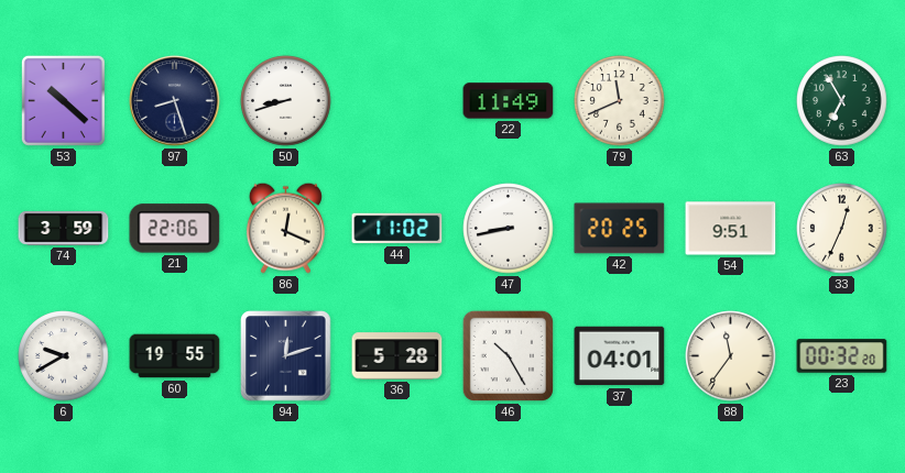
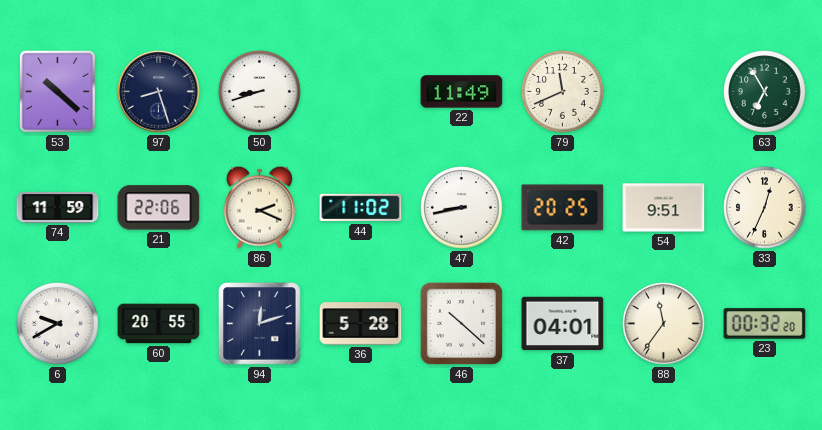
74: 3:59 -> 11:59
86: 12:19 -> 2:19
60: 19:55 -> 20:55
46: 10:25 -> 10:22
